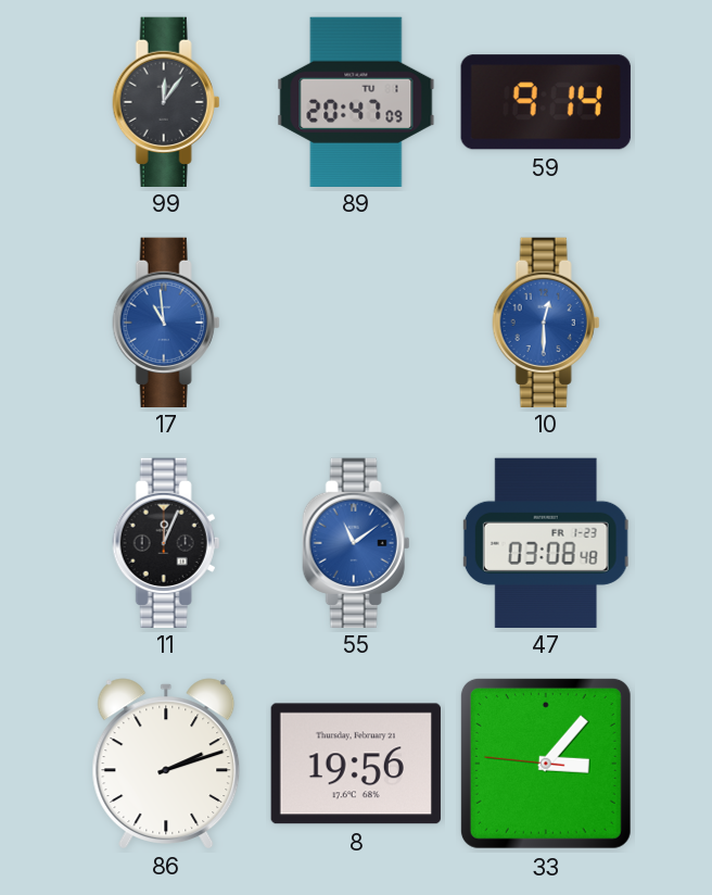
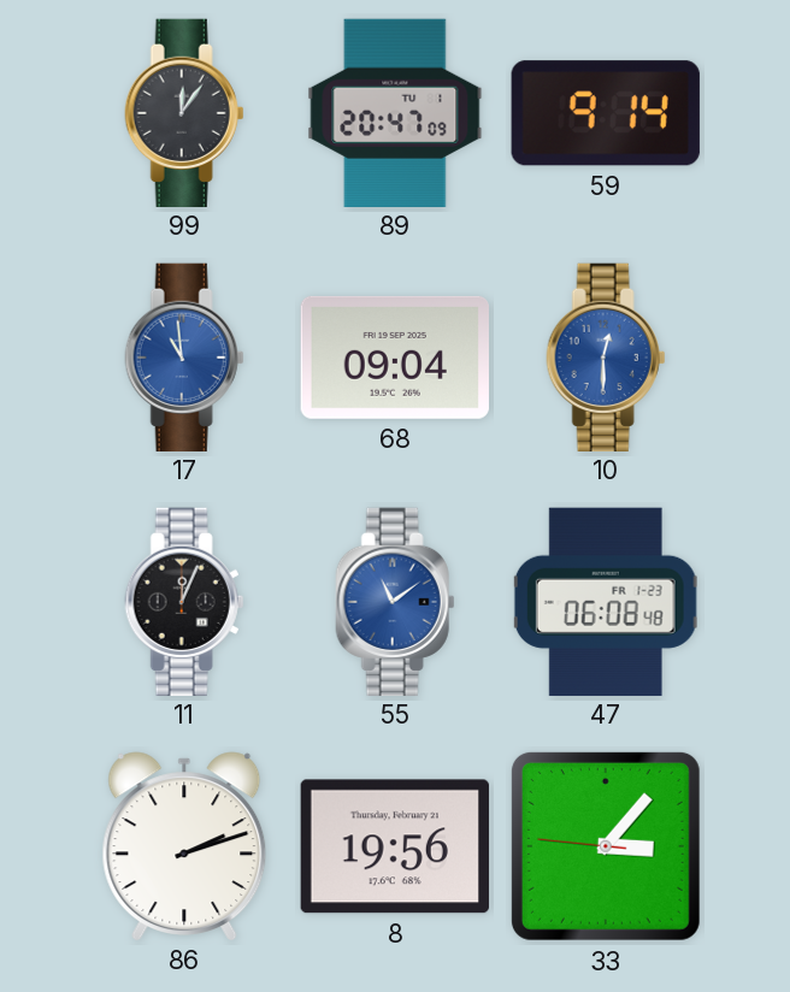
68: none -> 09:04
47: 03:08 -> 06:08
